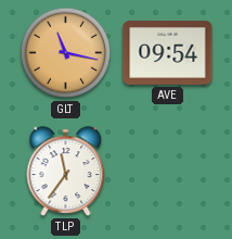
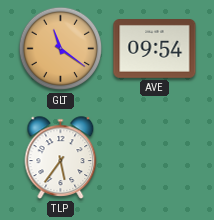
GLT: 11:17 -> 11:21
TLP: 11:36 -> 5:36
